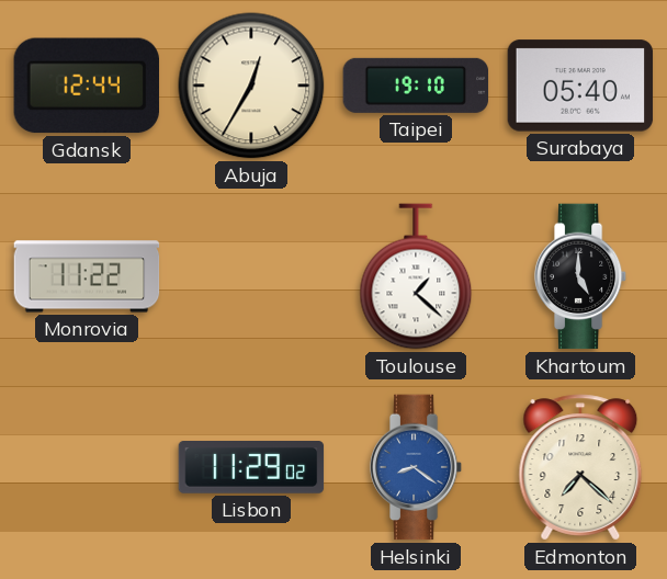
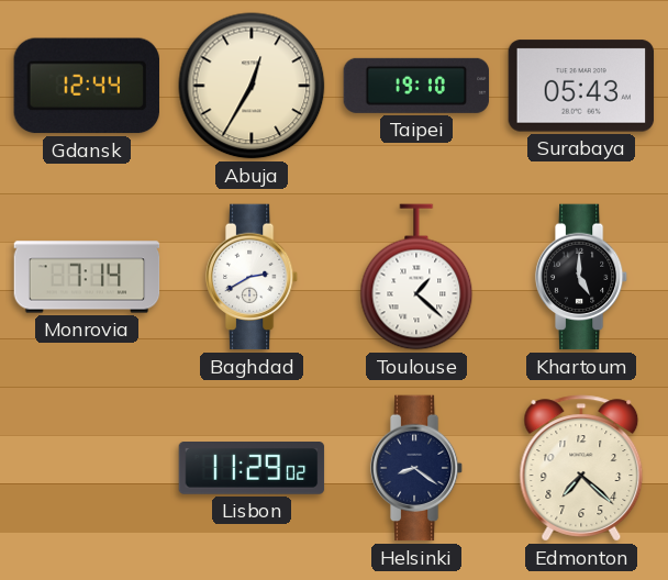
Surabaya: 05:40 -> 05:43
Monrovia: 11:22 -> 7:14
Baghdad: none -> 2:40
Helsinki dial: blue -> navy
